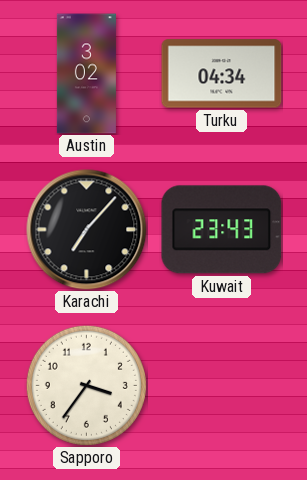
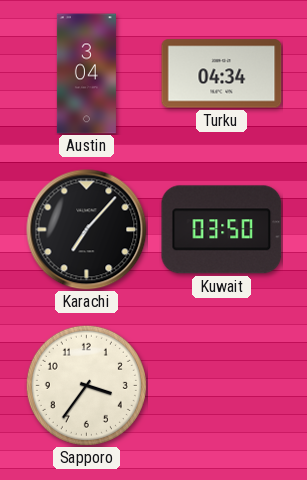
Austin: 3:02 -> 3:04
Kuwait: 23:43 -> 03:50
